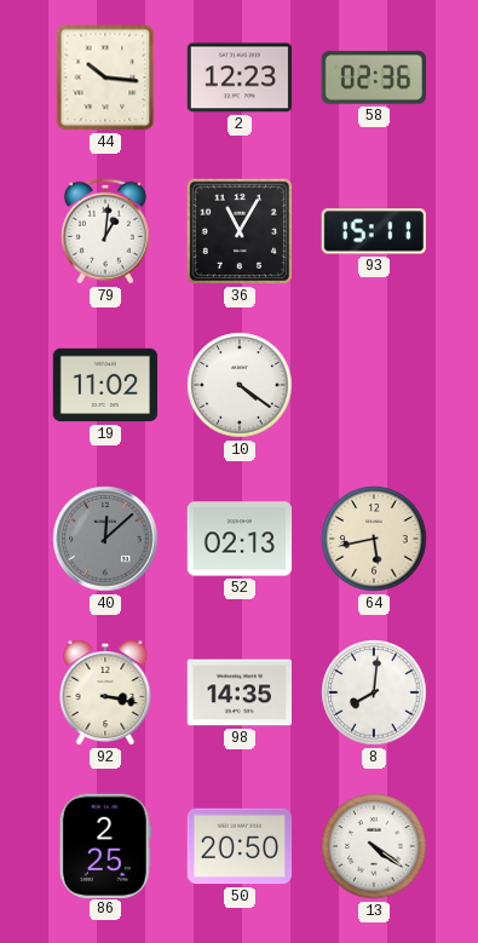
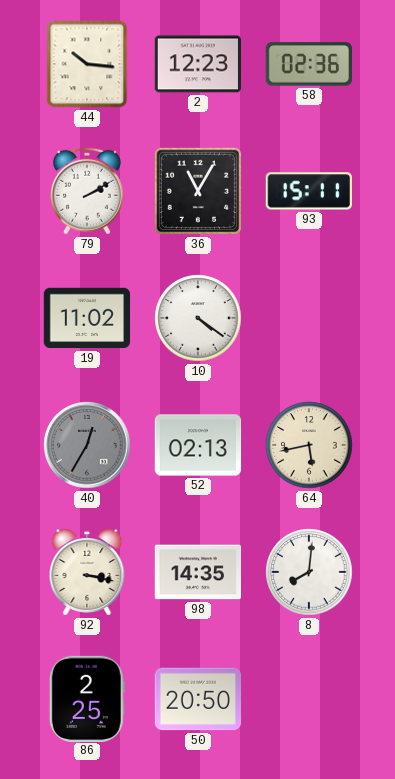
79: 1:01 -> 2:10
40: 12:08 -> 12:35
13: 4:21 -> none
